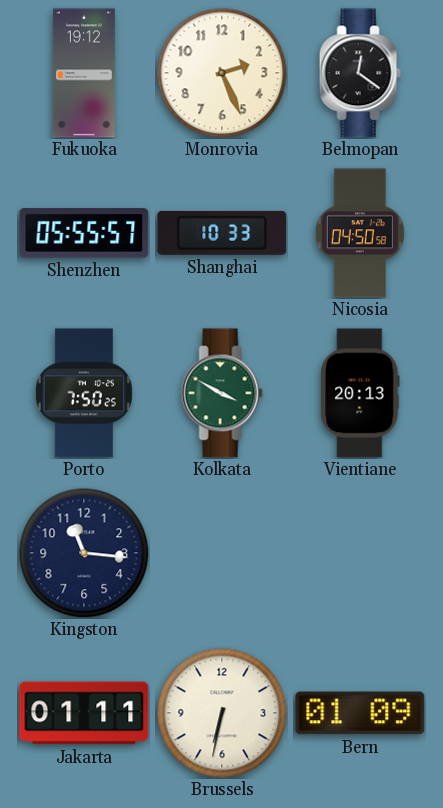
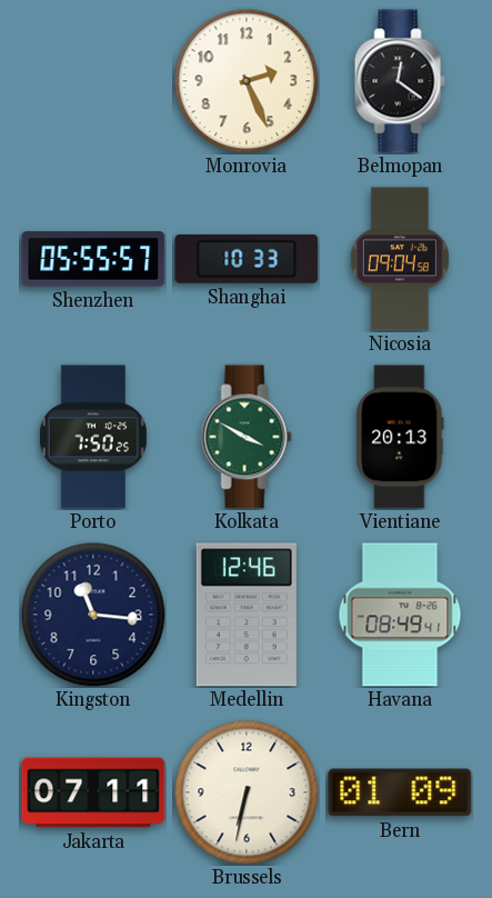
Fukuoka: 19:12 -> none
Nicosia: 04:50 -> 09:04
Medellin: none -> 12:46
Havana: none -> 08:49
Jakarta: 01:11 -> 07:11
